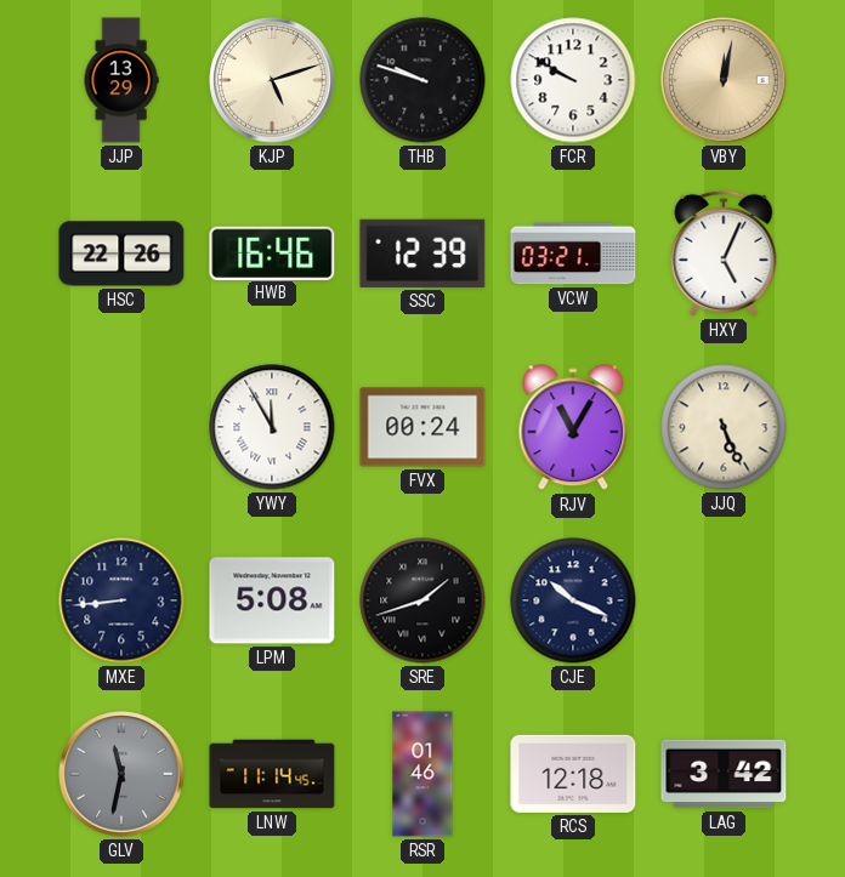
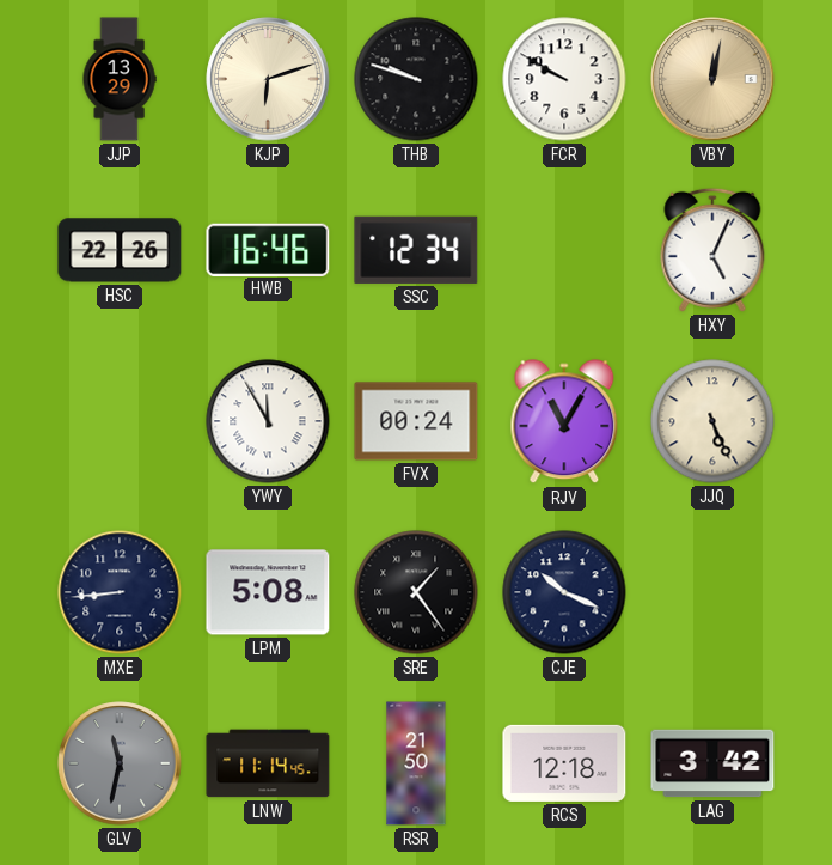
KJP: 5:12 -> 6:12
SSC: 12:39 -> 12:34
VCW: 03:21 -> none
SRE: 1:42 -> 1:24
RSR: 01:46 -> 21:50
